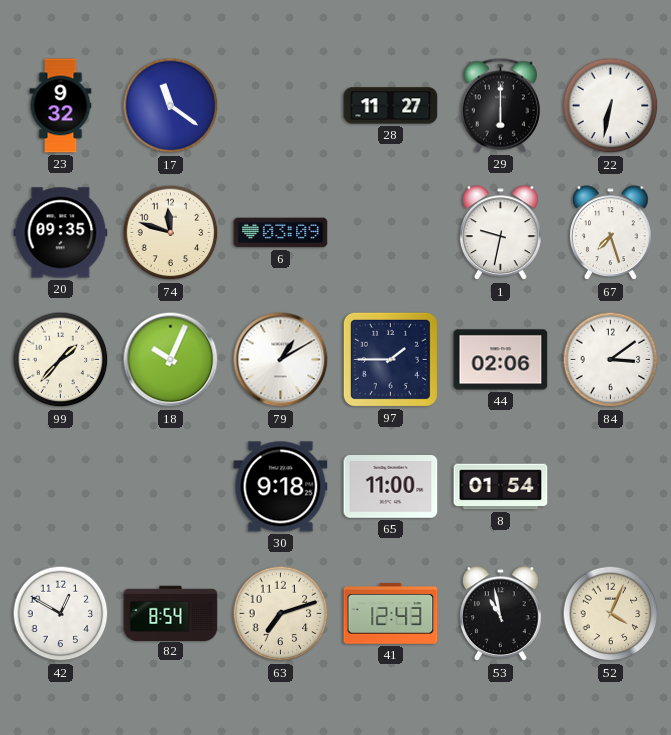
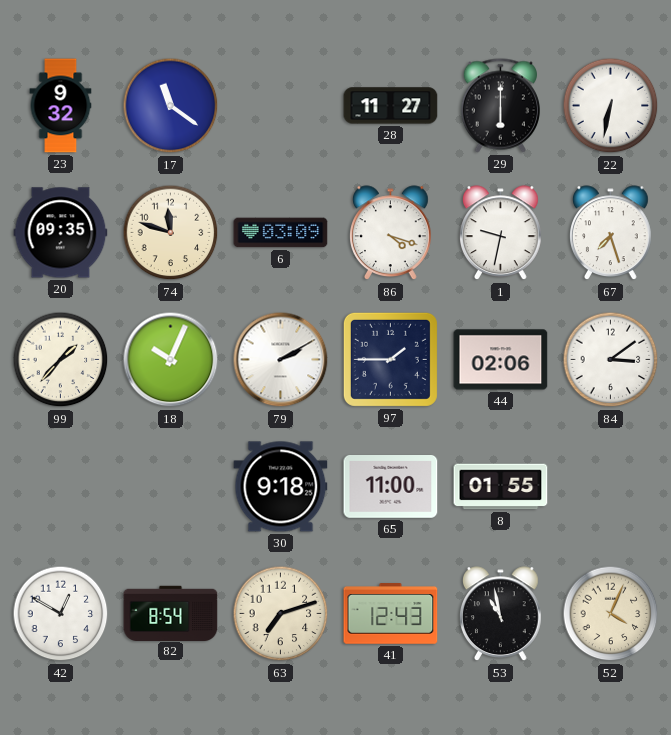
86: none -> 4:18
79: 1:10 -> 2:10
8: 01:54 -> 01:55
